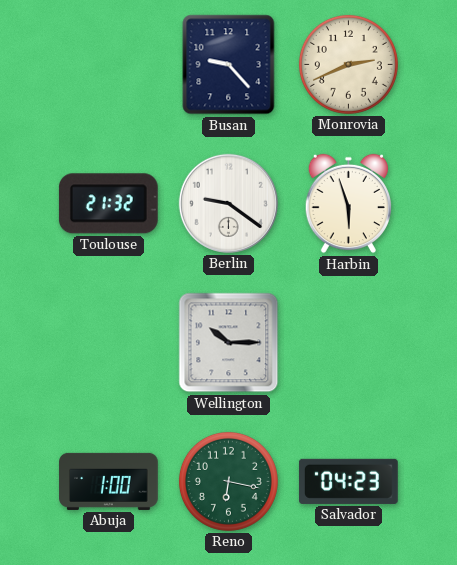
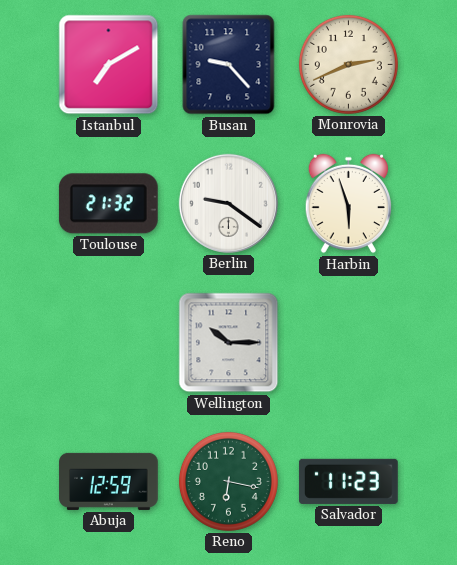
Istanbul: none -> 7:10
Abuja: 1:00 -> 12:59
Salvador: 04:23 -> 11:23
